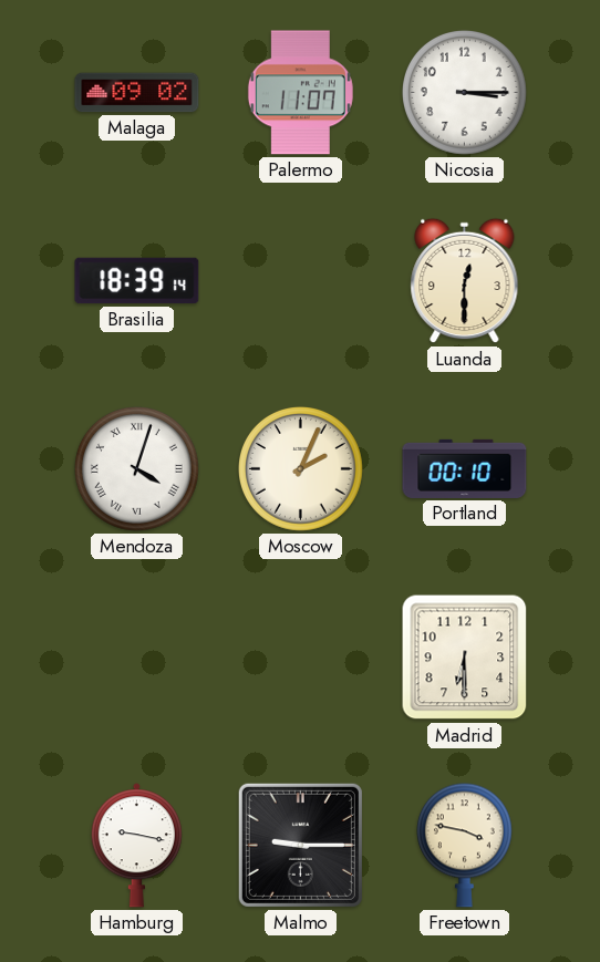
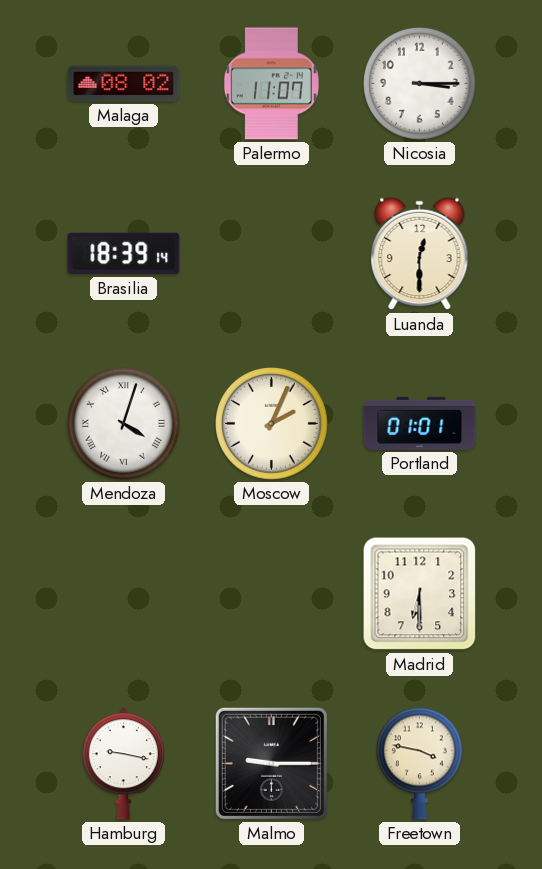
Malaga: 09:02 -> 08:02
Portland: 00:10 -> 01:01
